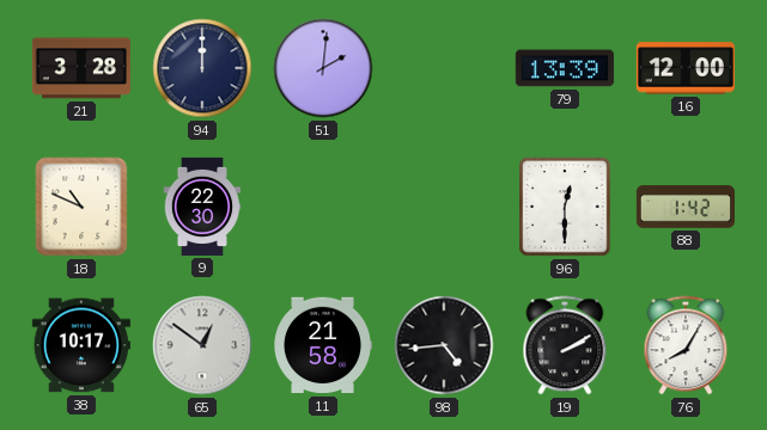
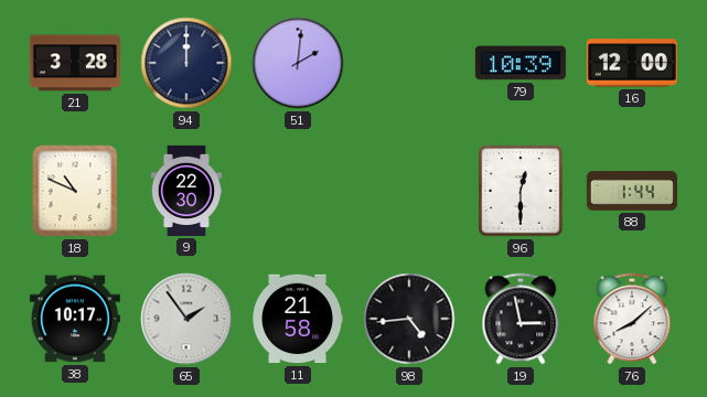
79: 13:39 -> 10:39
88: 1:42 -> 1:44
65: 12:51 -> 1:54
19: 2:10 -> 2:58
76: 8:05 -> 8:08
